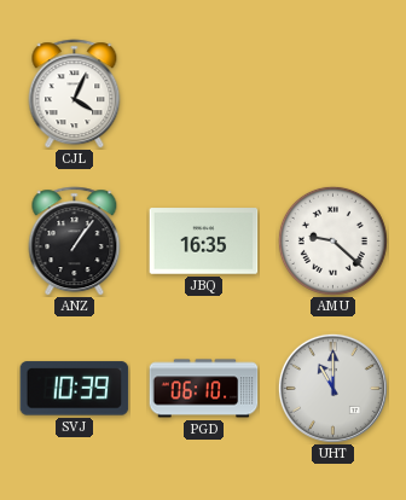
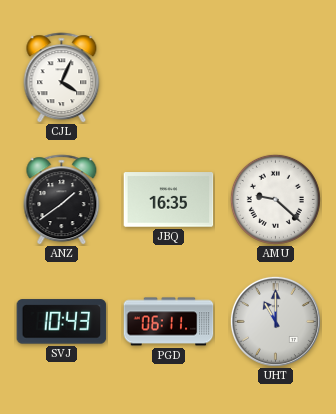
ANZ: 1:06 -> 1:39
SVJ: 10:39 -> 10:43
PGD: 06:10 -> 06:11
